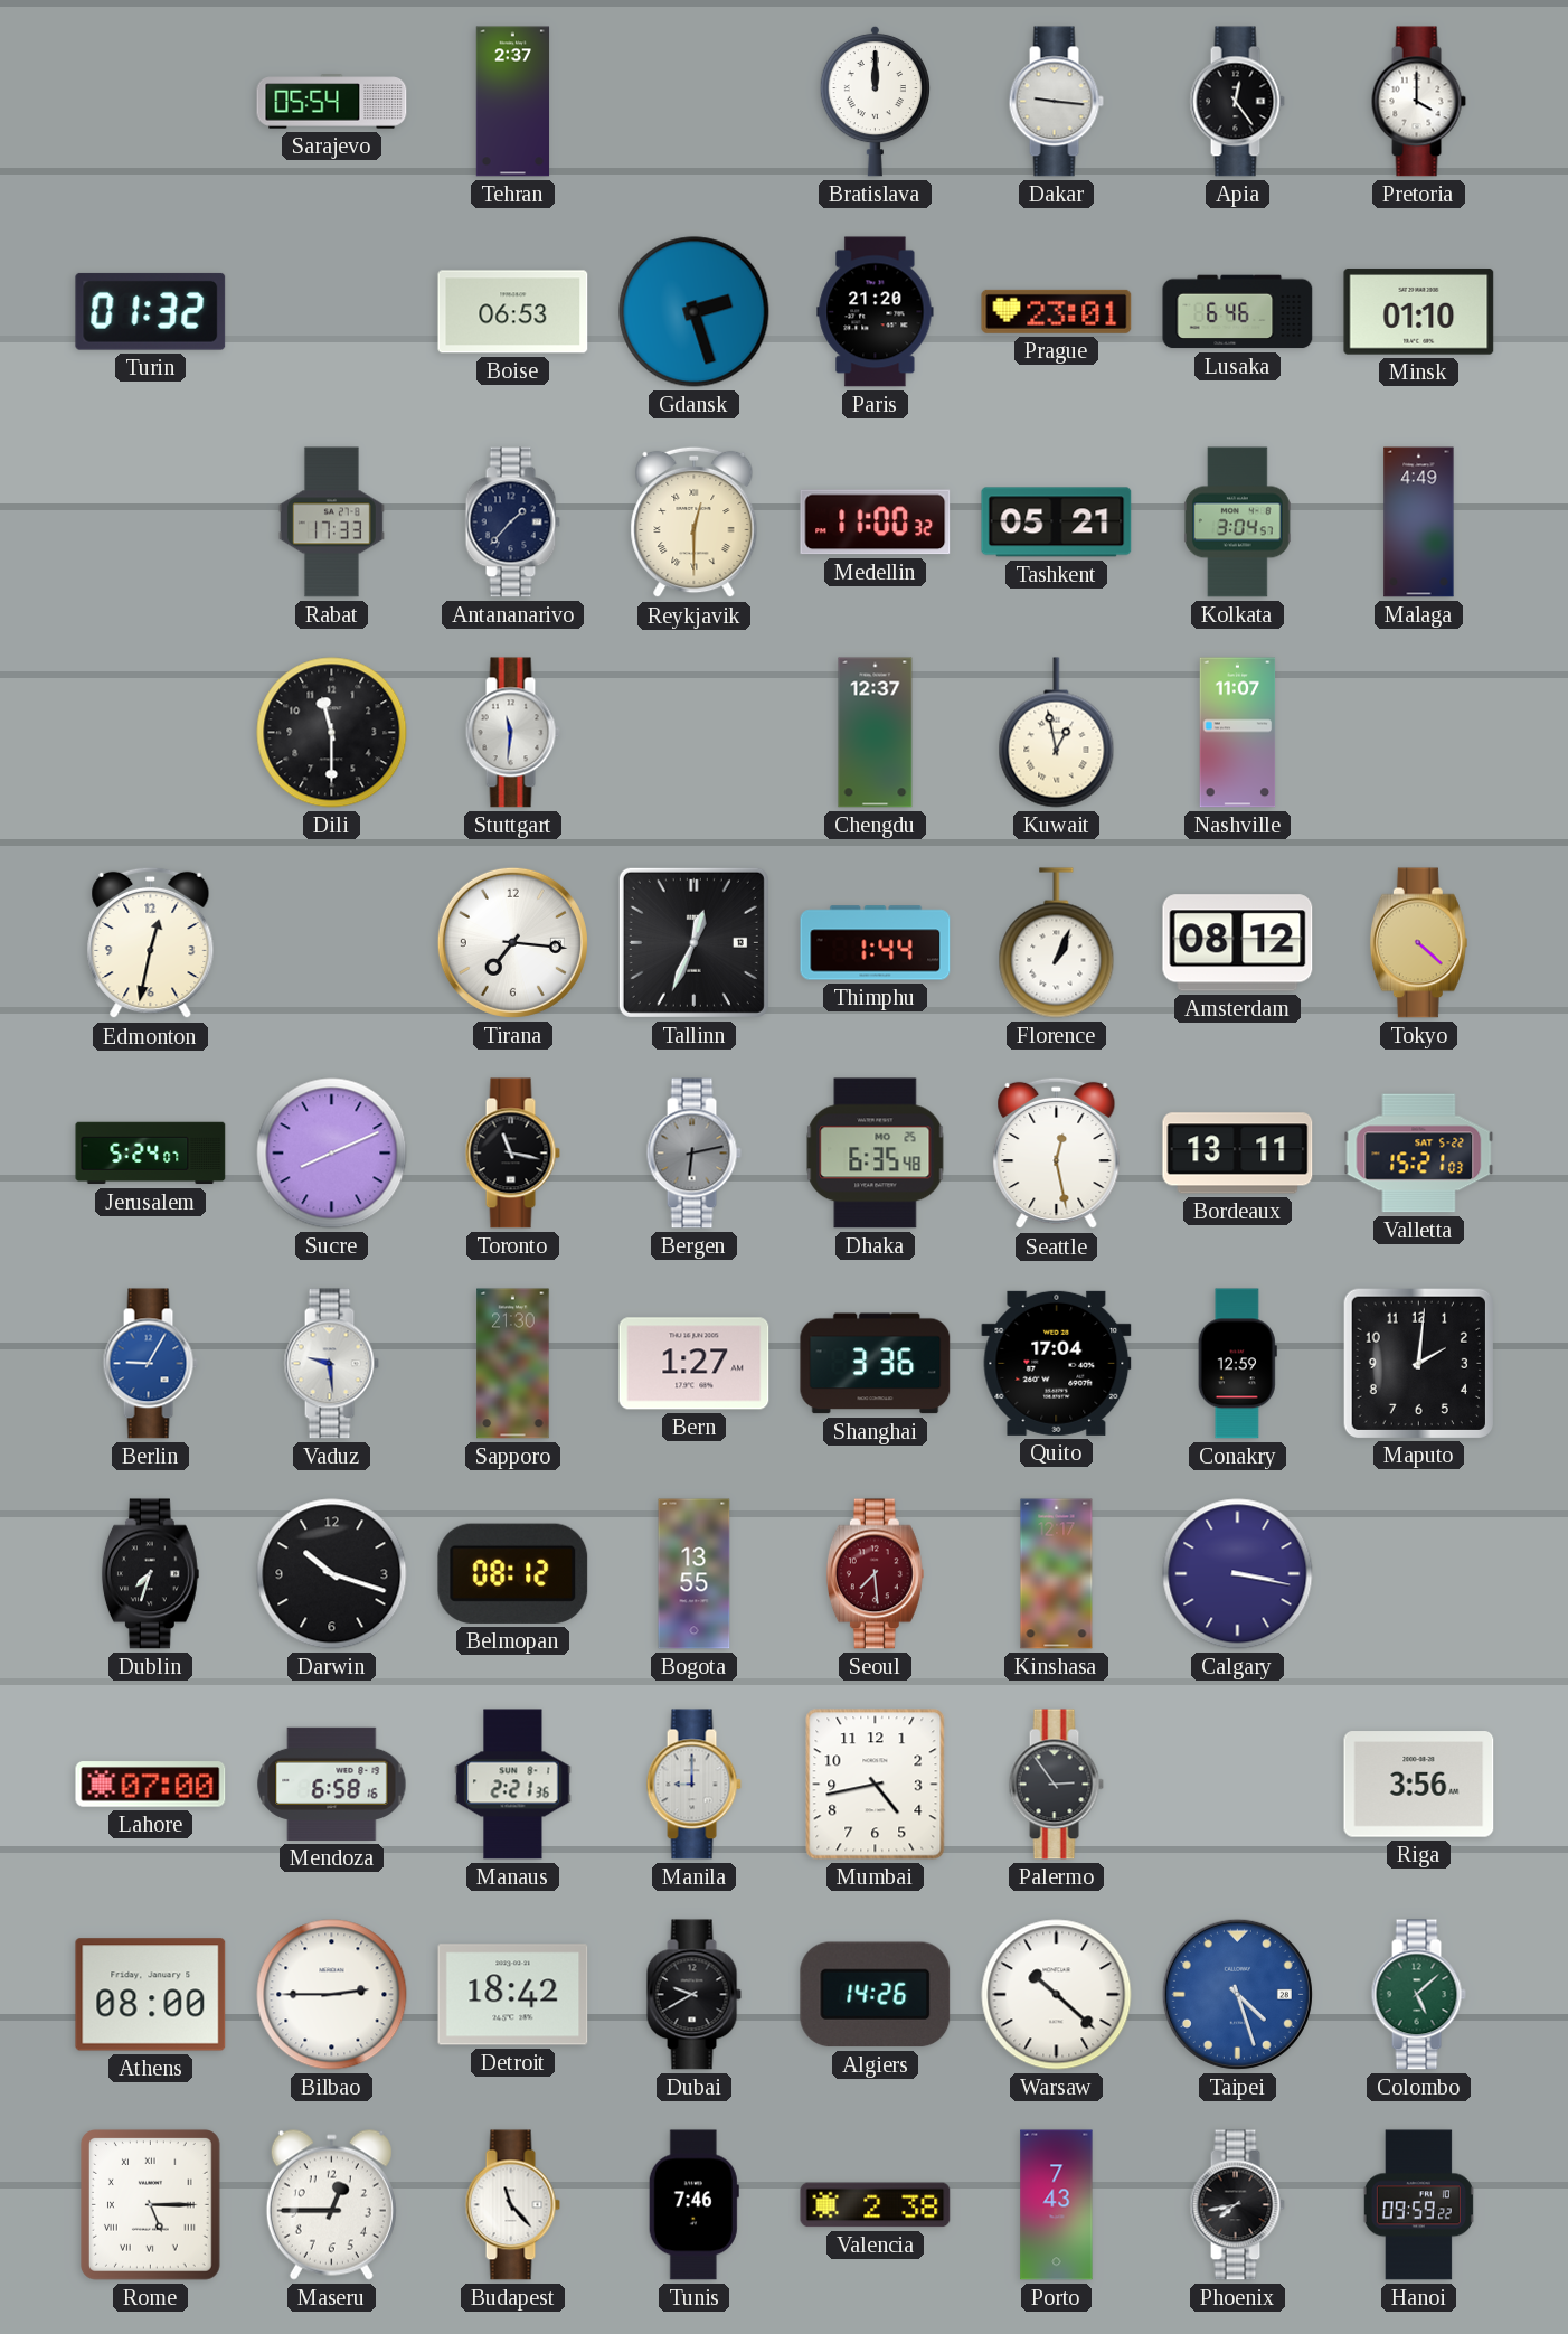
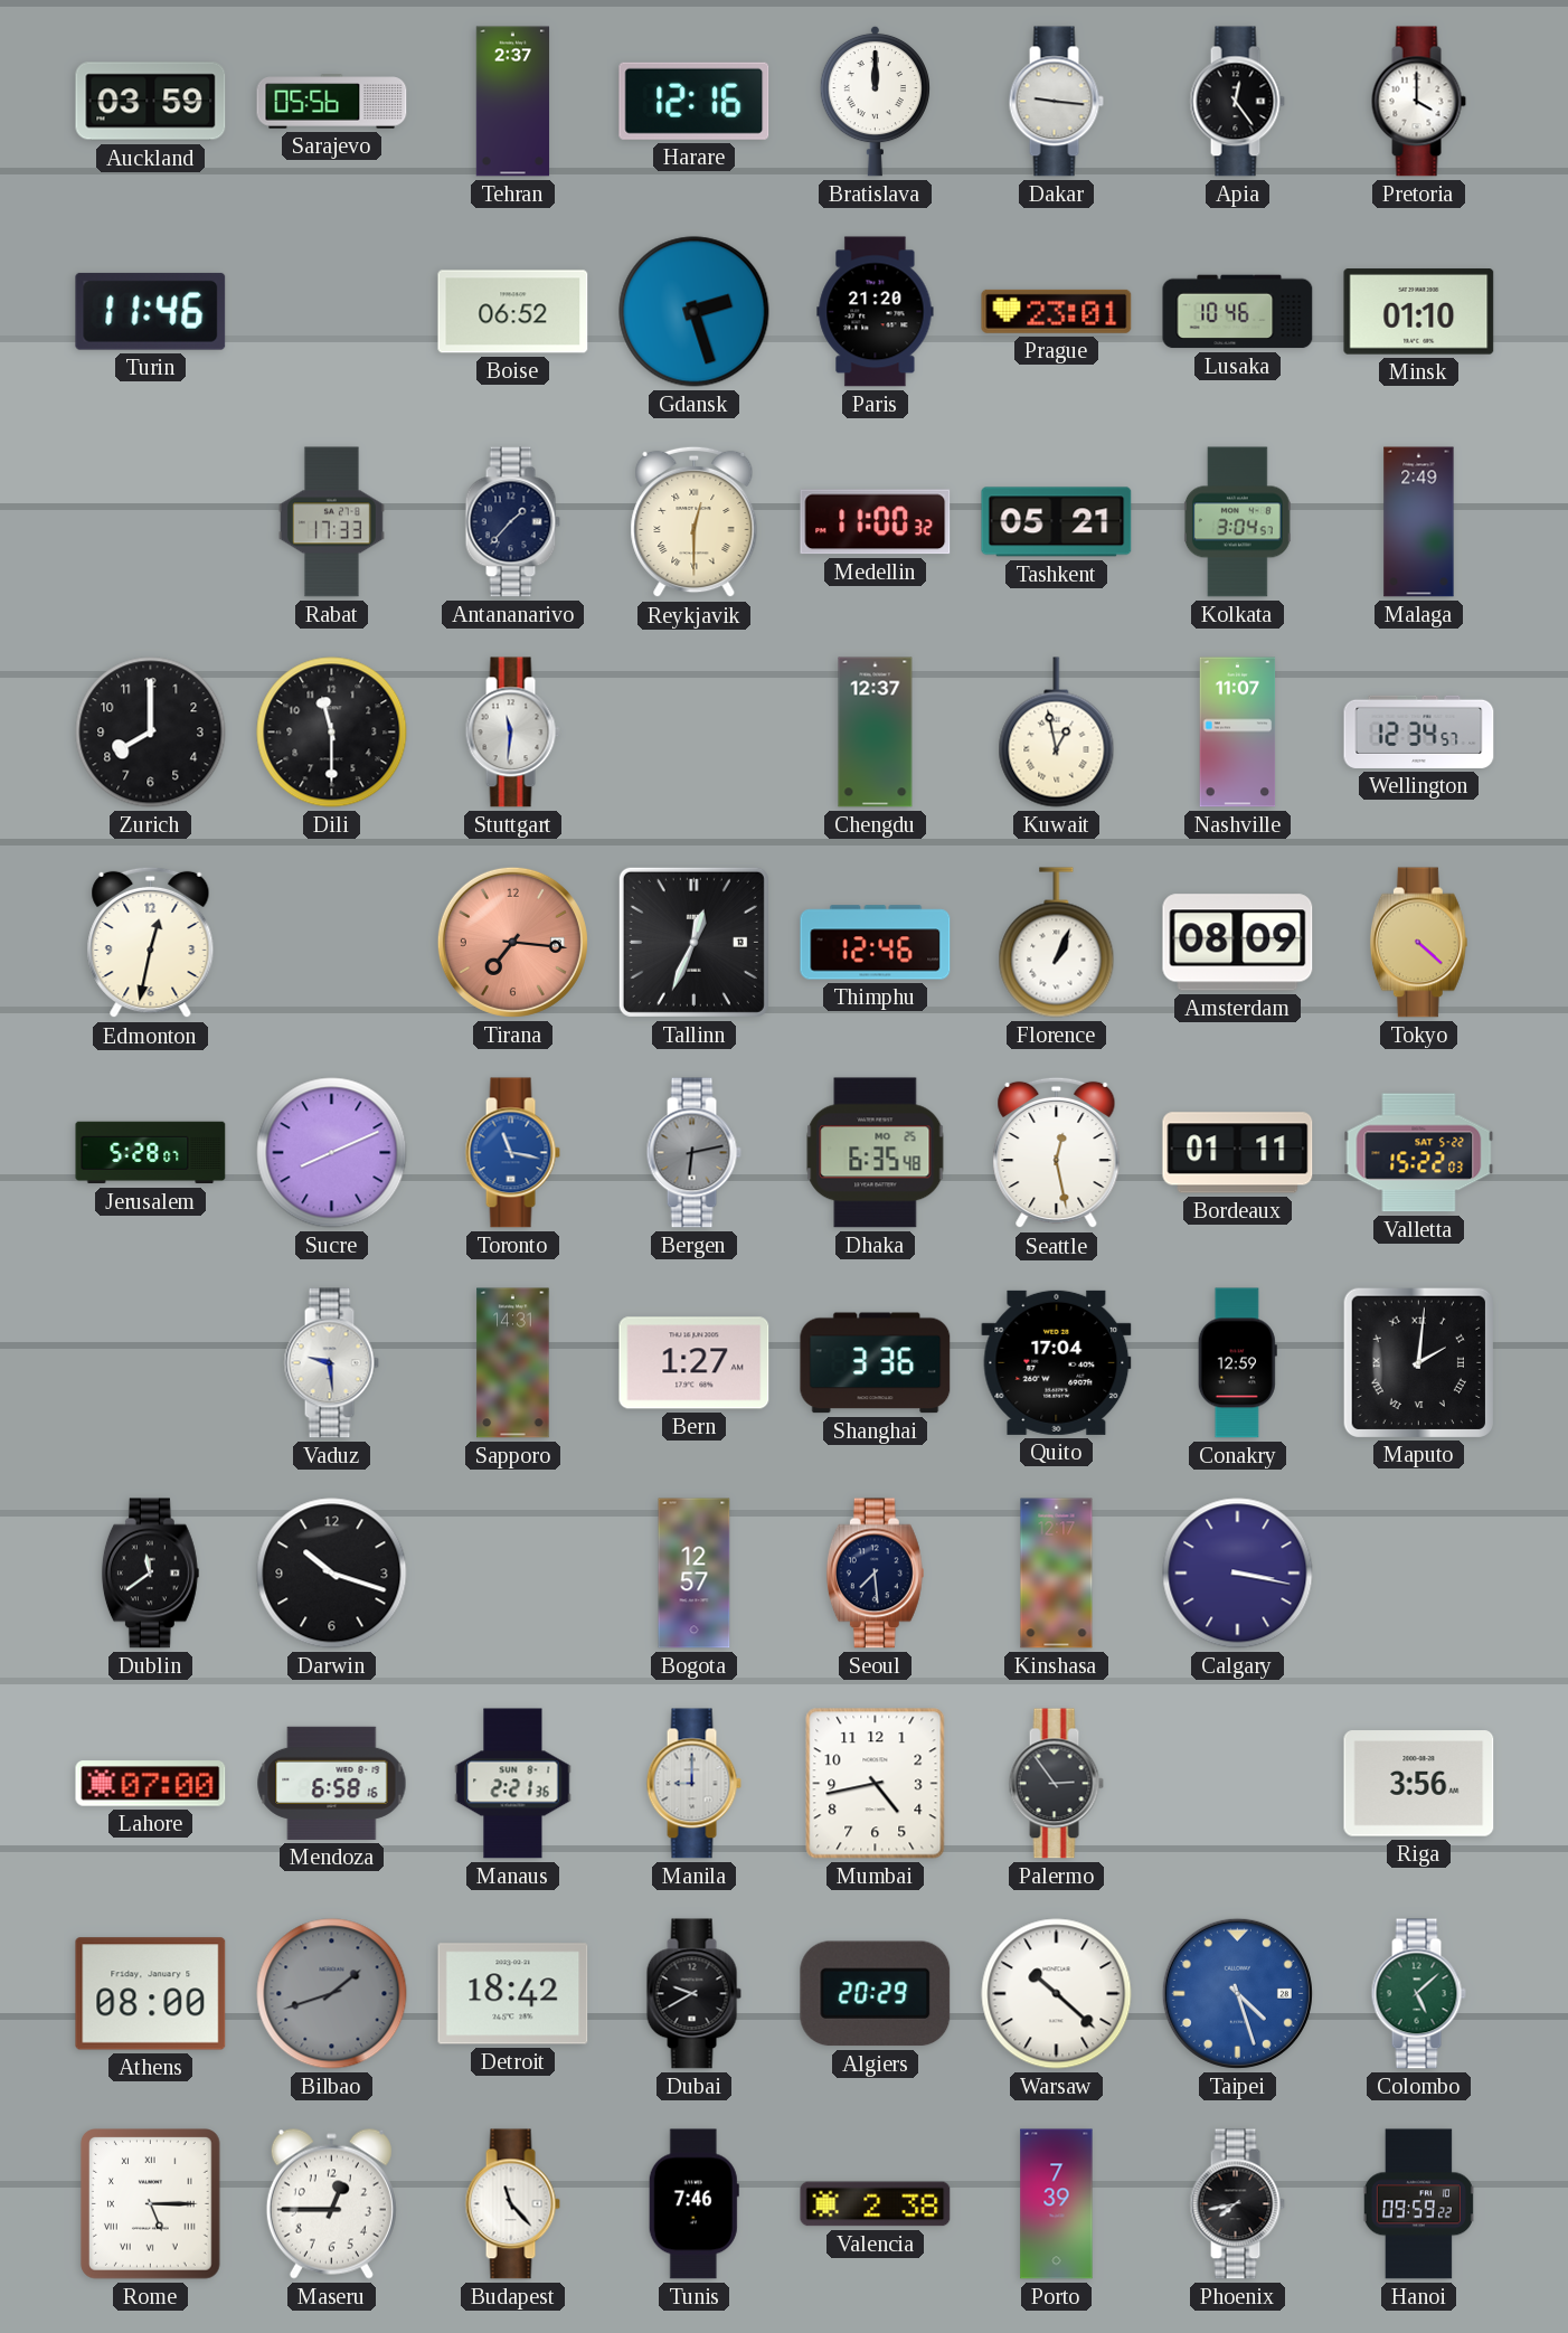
Auckland: none -> 03:59
Sarajevo: 05:54 -> 05:56
Harare: none -> 12:16
Turin: 01:32 -> 11:46
Boise: 06:53 -> 06:52
Lusaka: 6:46 -> 10:46
Malaga: 4:49 -> 2:49
Zurich: none -> 8:00
Wellington: none -> 12:34
Tirana dial: white -> salmon
Thimphu: 1:44 -> 12:46
Amsterdam: 08:12 -> 08:09
Jerusalem: 5:24 -> 5:28
Toronto dial: black -> blue
Bordeaux: 13:11 -> 01:11
Valletta: 15:21 -> 15:22
Berlin: 9:05 -> none
Sapporo: 21:30 -> 14:31
Maputo numerals: Arabic -> Roman
Dublin: 7:33 -> 11:39
Belmopan: 08:12 -> none
Bogota: 13:55 -> 12:57
Seoul dial: burgundy -> navy
Bilbao: 2:45 -> 1:42
Bilbao dial: white -> grey
Algiers: 14:26 -> 20:29
Porto: 7:43 -> 7:39
